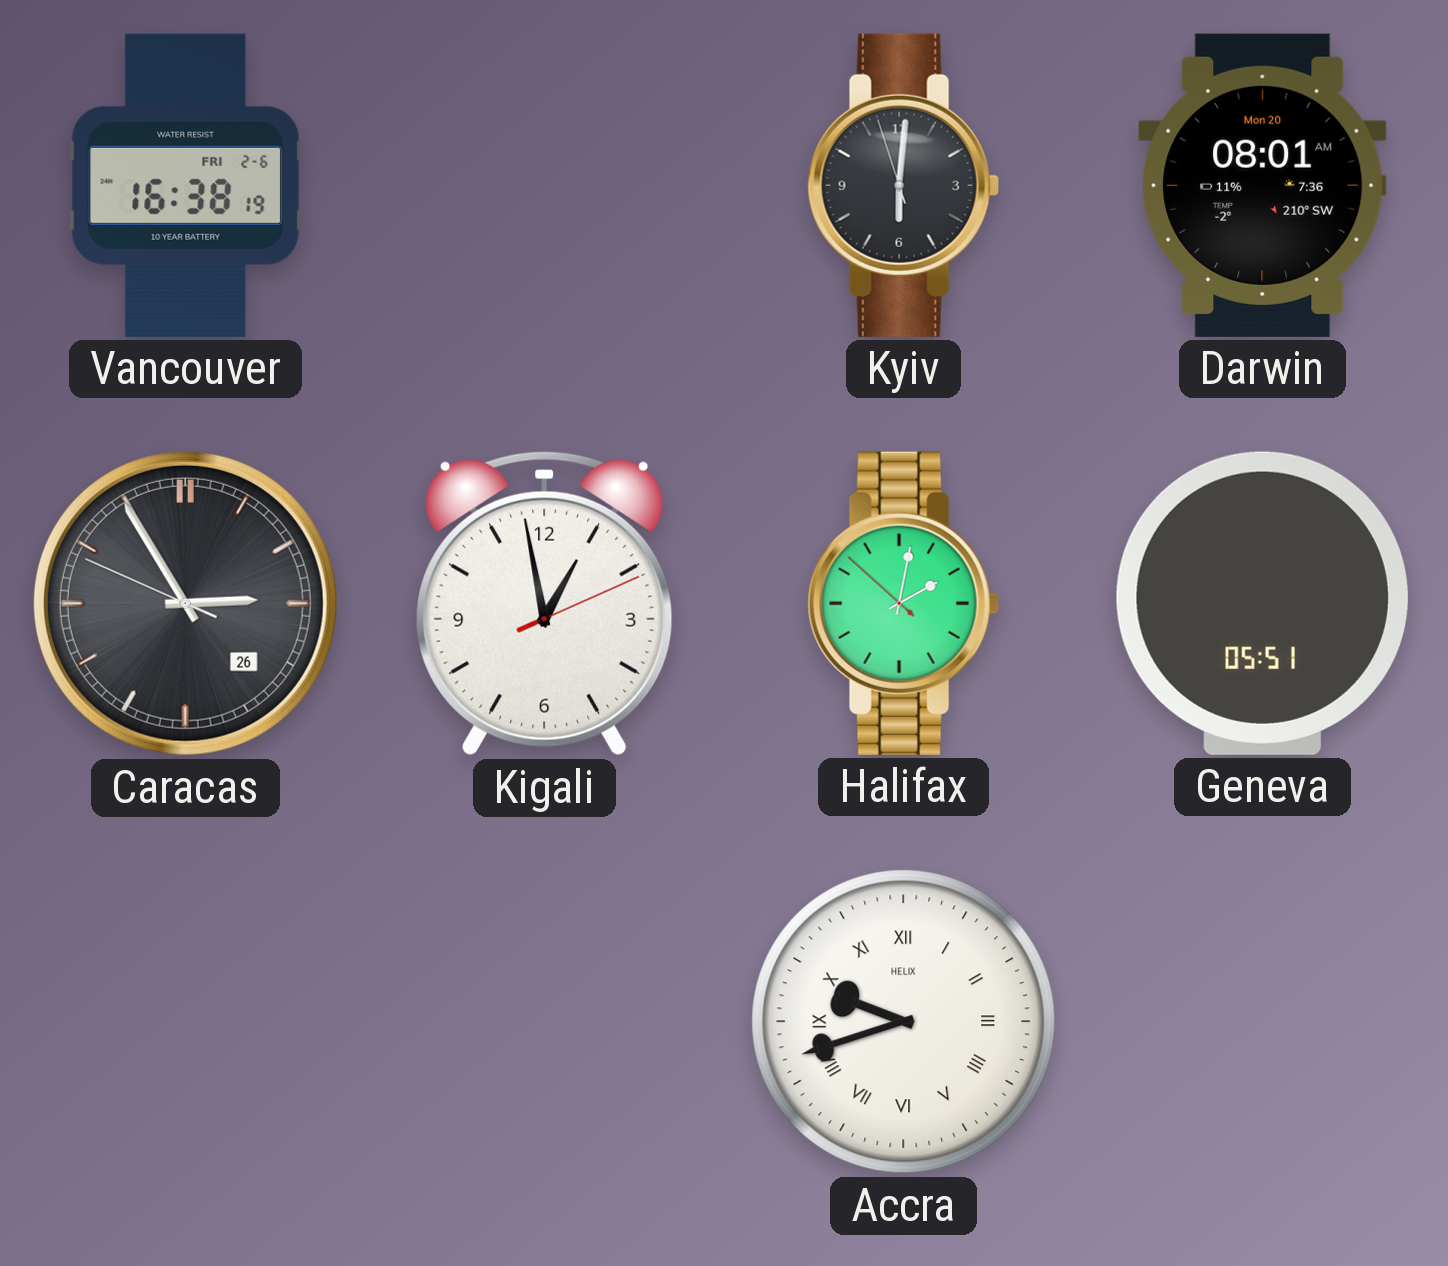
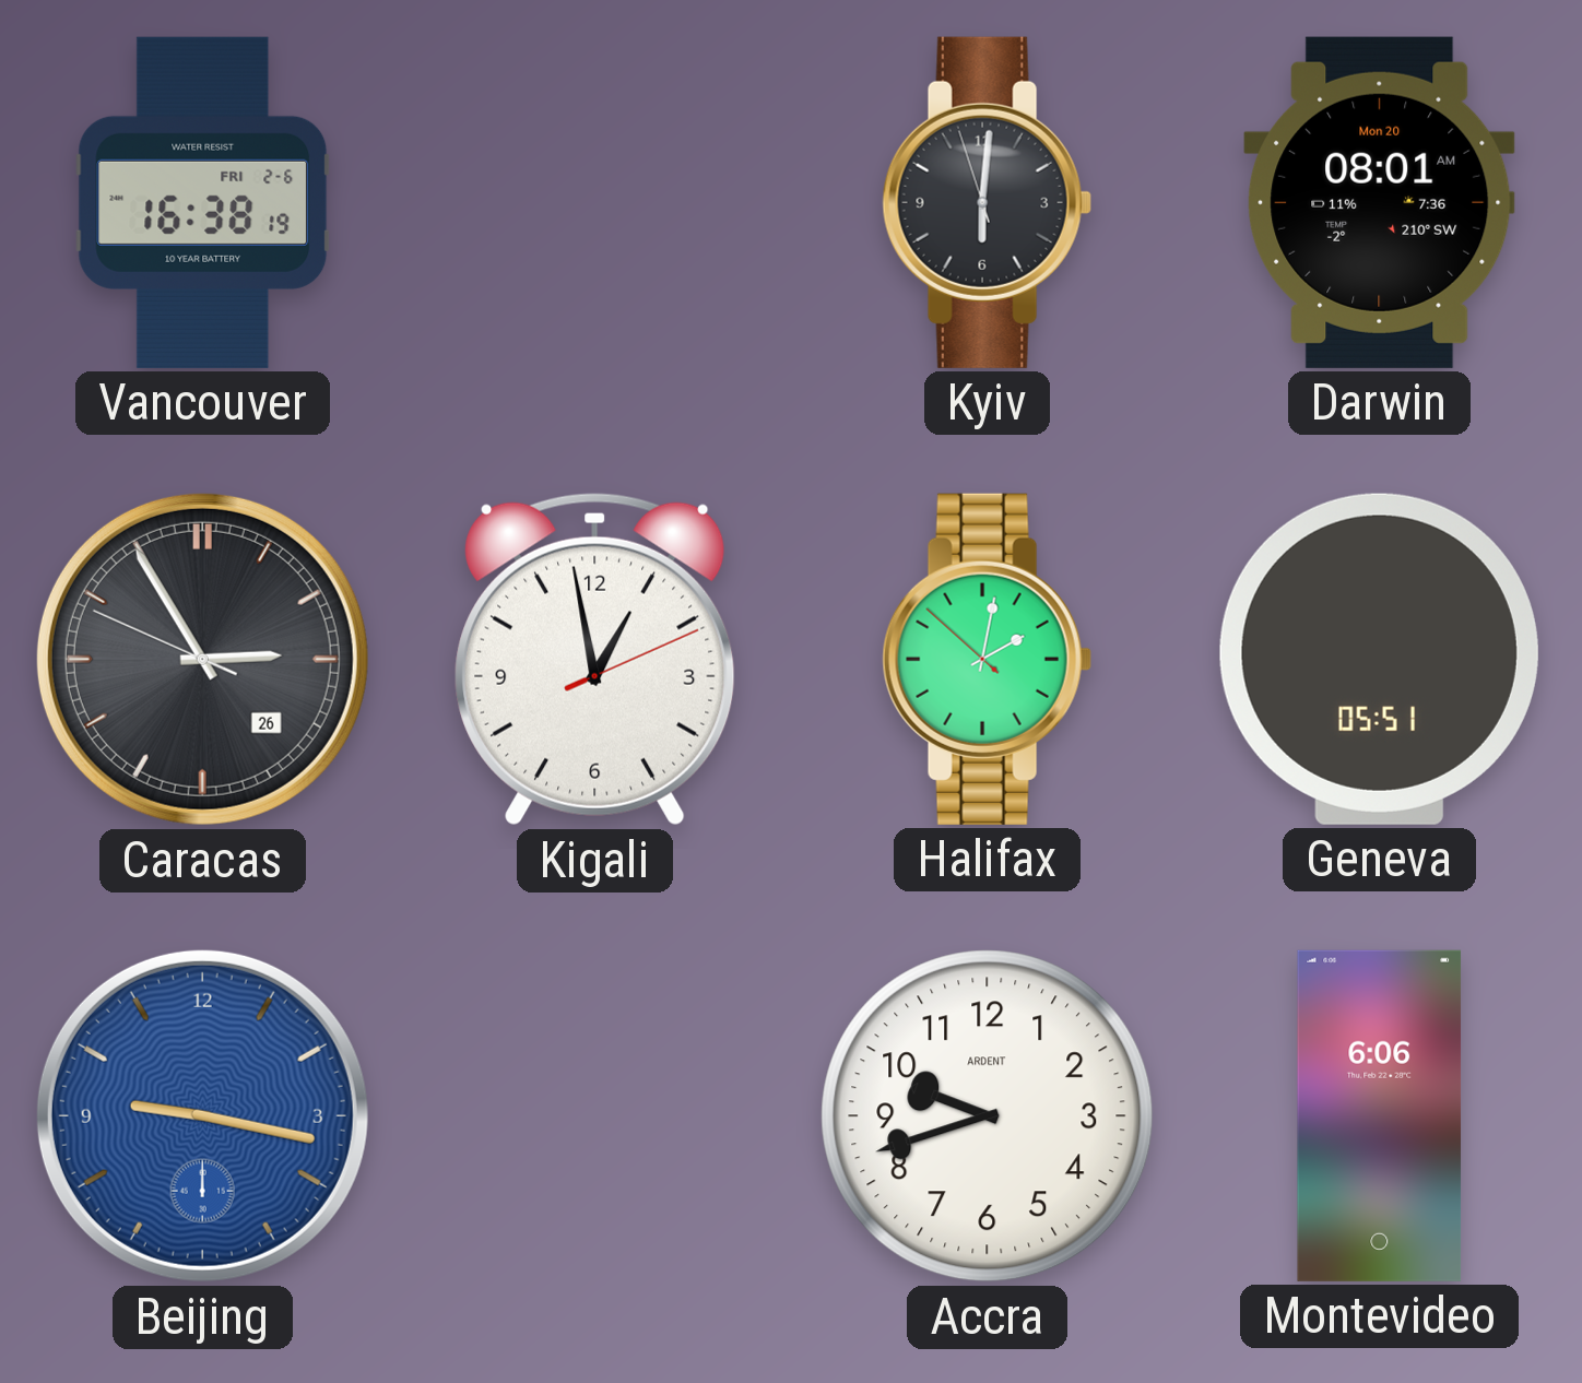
Beijing: none -> 9:17
Accra numerals: Roman -> Arabic
Accra brand: HELIX -> ARDENT
Montevideo: none -> 6:06
